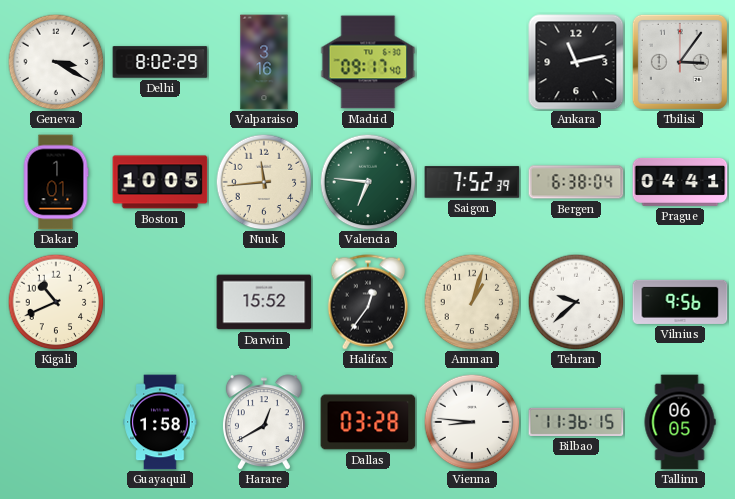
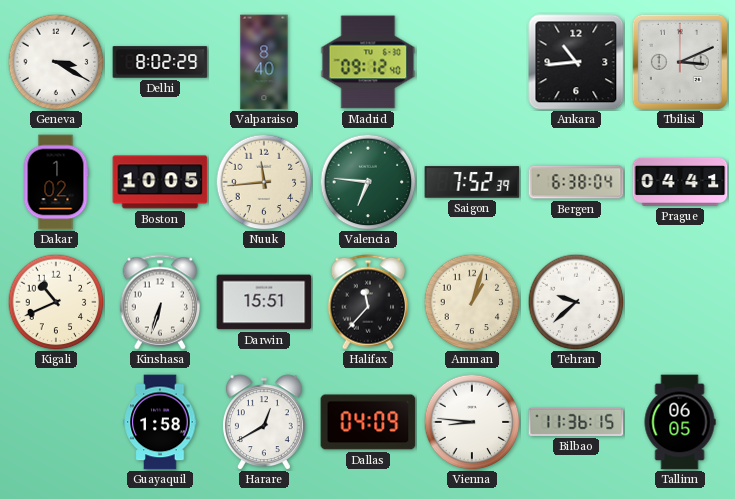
Valparaiso: 3:16 -> 8:40
Madrid: 09:17 -> 09:12
Ankara: 11:13 -> 10:44
Tbilisi: 3:06 -> 3:11
Dakar: 1:01 -> 1:02
Kinshasa: none -> 6:33
Darwin: 15:52 -> 15:51
Halifax: 12:36 -> 11:37
Vilnius: 9:56 -> none
Dallas: 03:28 -> 04:09
